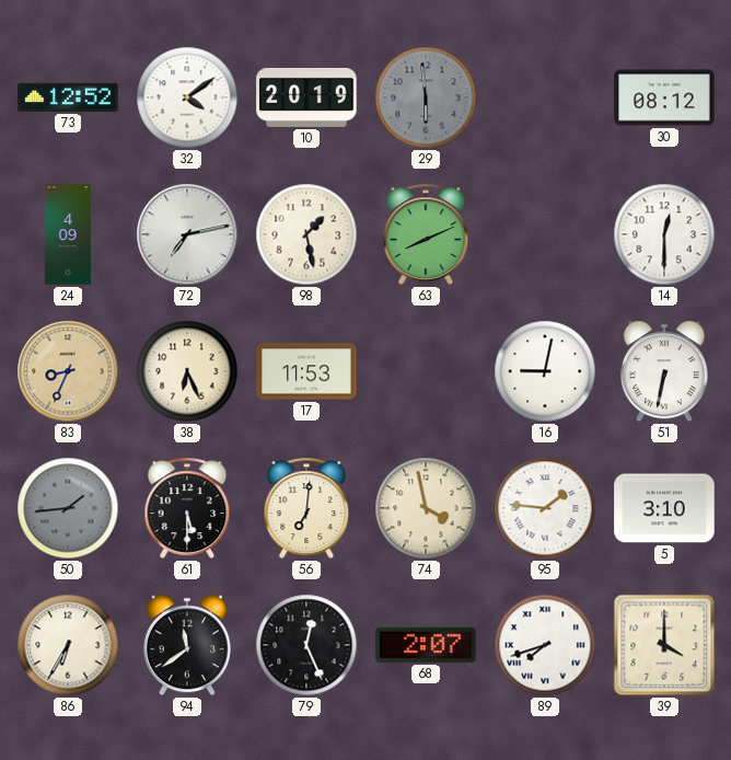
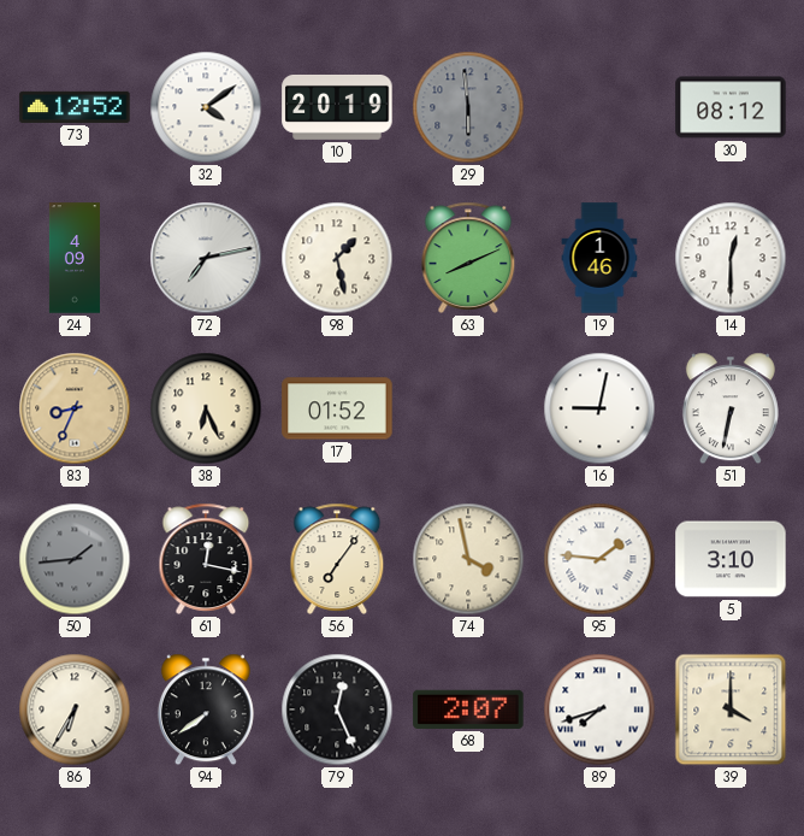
19: none -> 1:46
17: 11:53 -> 01:52
61: 5:30 -> 12:17
56: 7:01 -> 7:06
94: 11:39 -> 7:39
